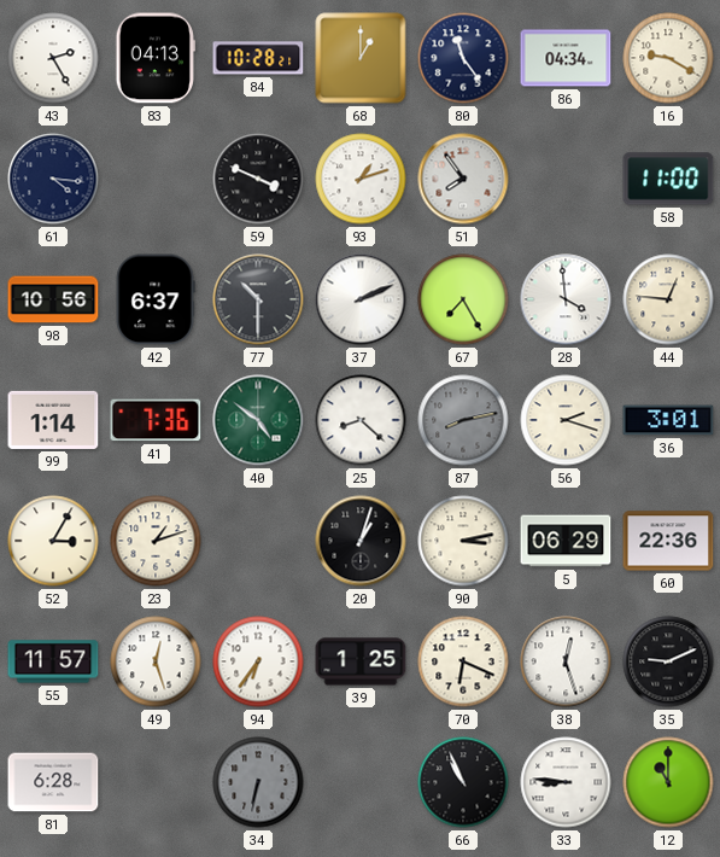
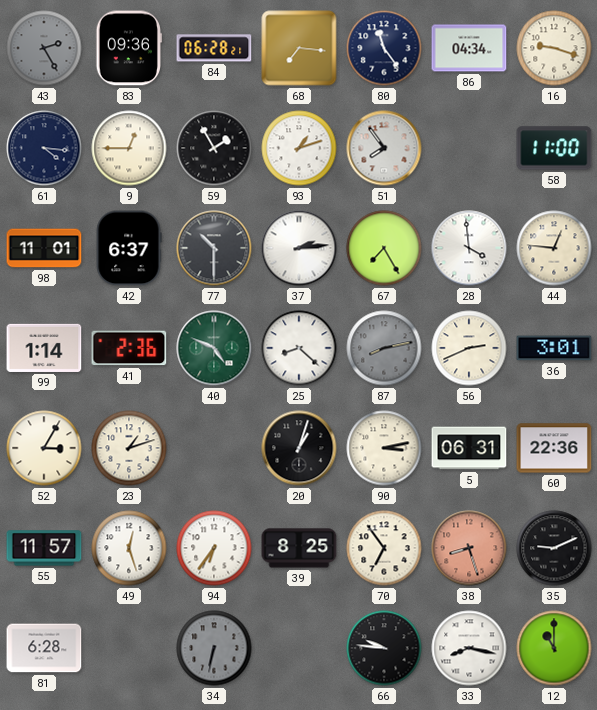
43 dial: white -> grey
83: 04:13 -> 09:36
84: 10:28 -> 06:28
68: 1:00 -> 7:16
16: 9:20 -> 9:18
9: none -> 12:45
59: 3:49 -> 1:55
98: 10:56 -> 11:01
37: 2:11 -> 2:14
41: 7:36 -> 2:36
40: 4:51 -> 4:49
56: 2:18 -> 2:41
5: 06:29 -> 06:31
39: 1:25 -> 8:25
70: 6:19 -> 6:54
38: 12:27 -> 8:27
38 dial: white -> salmon
66: 10:56 -> 9:46
33: 8:46 -> 8:17
